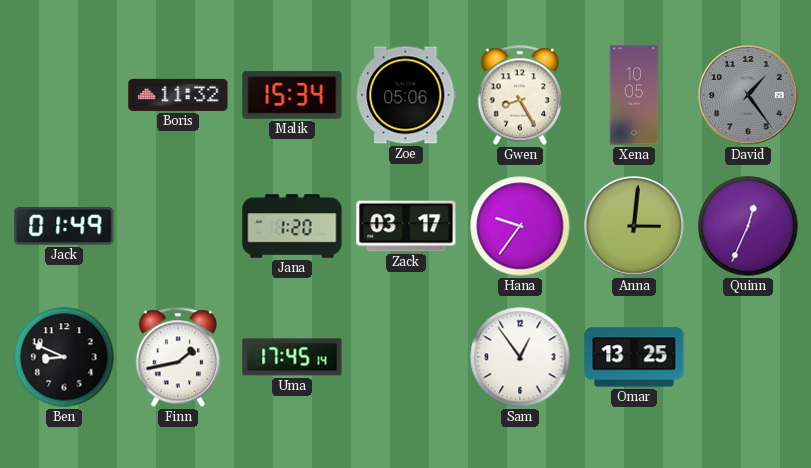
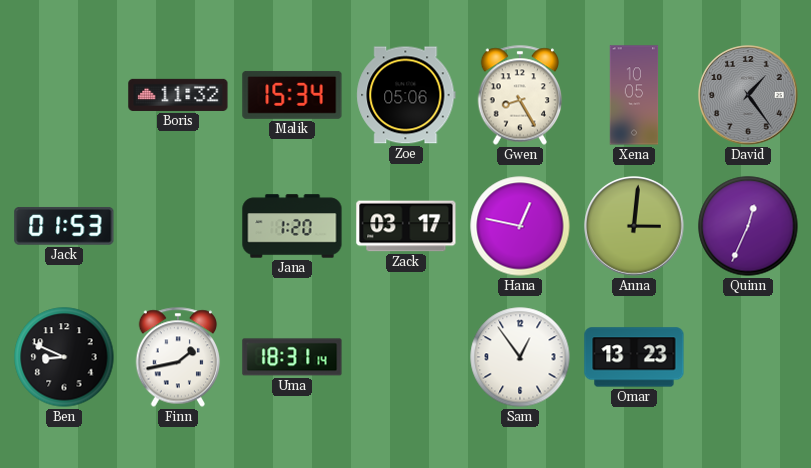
Jack: 01:49 -> 01:53
Hana: 9:36 -> 12:47
Uma: 17:45 -> 18:31
Omar: 13:25 -> 13:23
